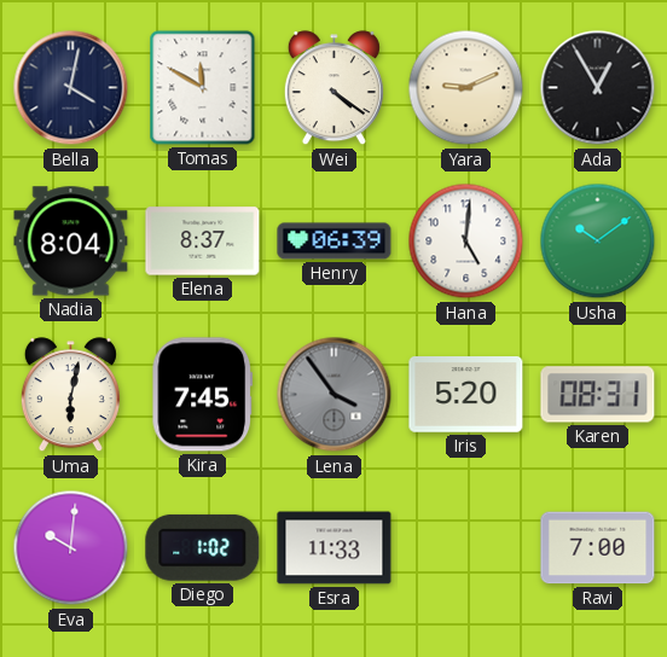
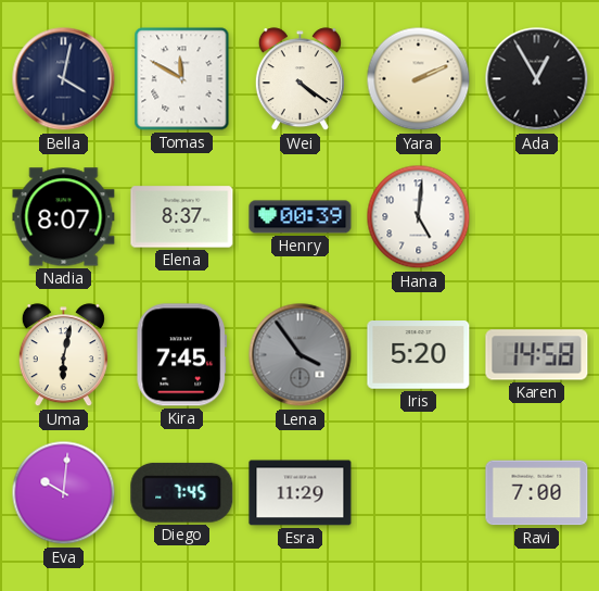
Yara: 9:11 -> 2:11
Nadia: 8:04 -> 8:07
Henry: 06:39 -> 00:39
Usha: 10:09 -> none
Karen: 08:31 -> 14:58
Diego: 1:02 -> 7:45
Esra: 11:33 -> 11:29
